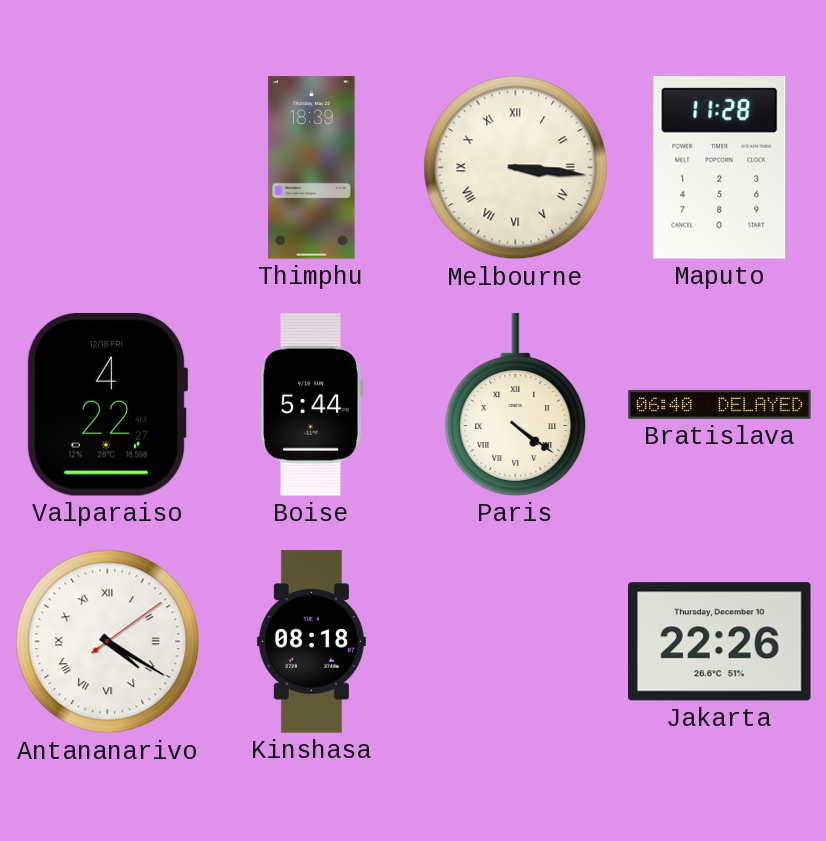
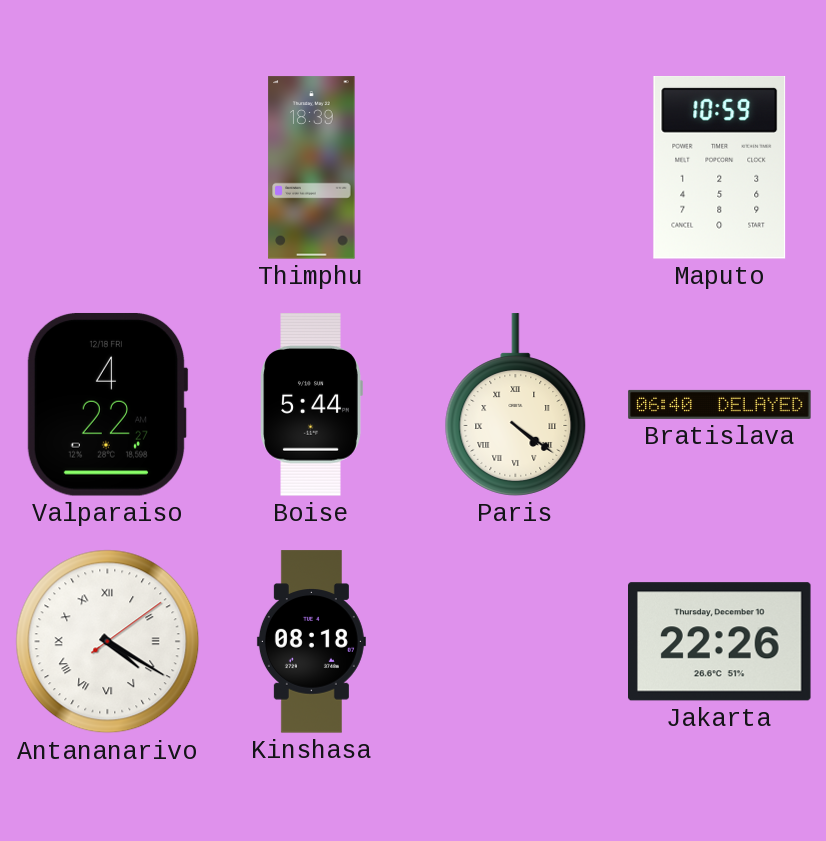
Melbourne: 3:16 -> none
Maputo: 11:28 -> 10:59
